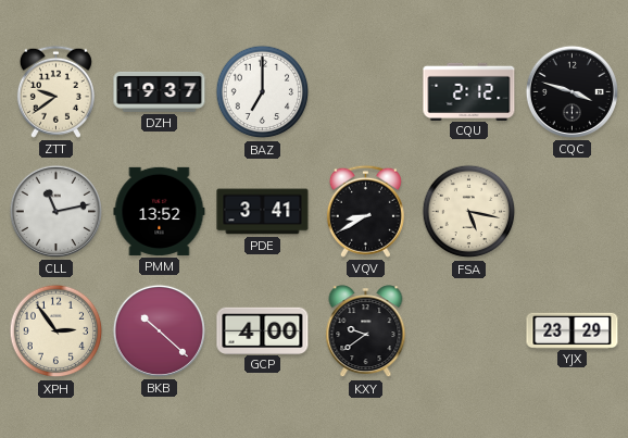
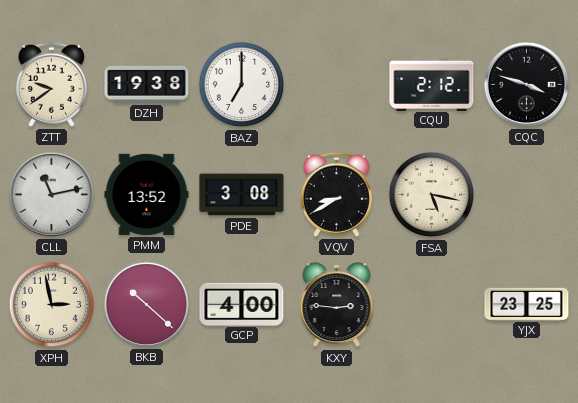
DZH: 19:37 -> 19:38
PDE: 3:41 -> 3:08
XPH: 2:54 -> 2:58
KXY: 9:39 -> 2:46
YJX: 23:29 -> 23:25
